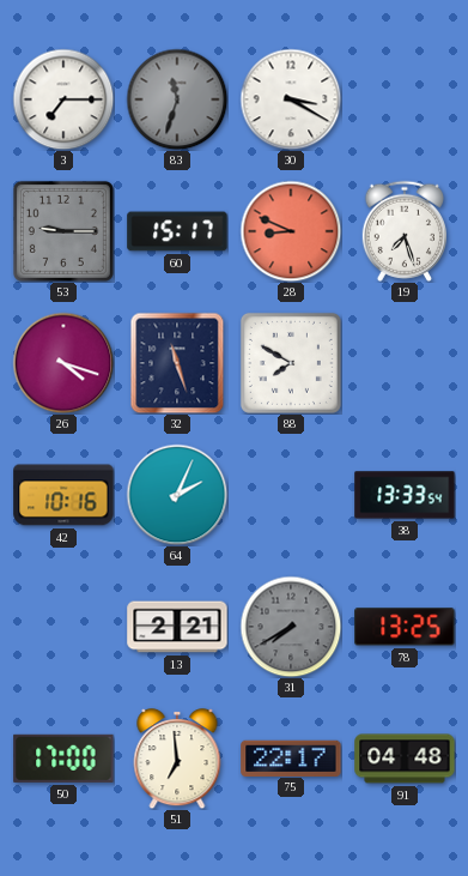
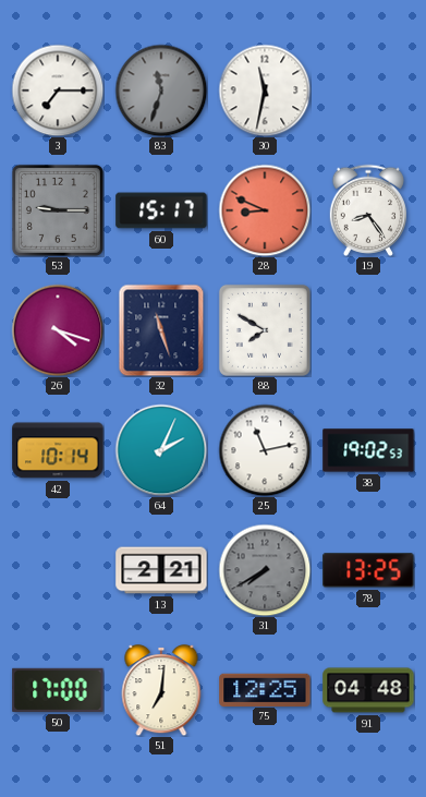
30: 3:20 -> 11:32
19: 7:27 -> 8:24
42: 10:16 -> 10:14
25: none -> 11:13
38: 13:33 -> 19:02
51: 6:59 -> 7:01
75: 22:17 -> 12:25
